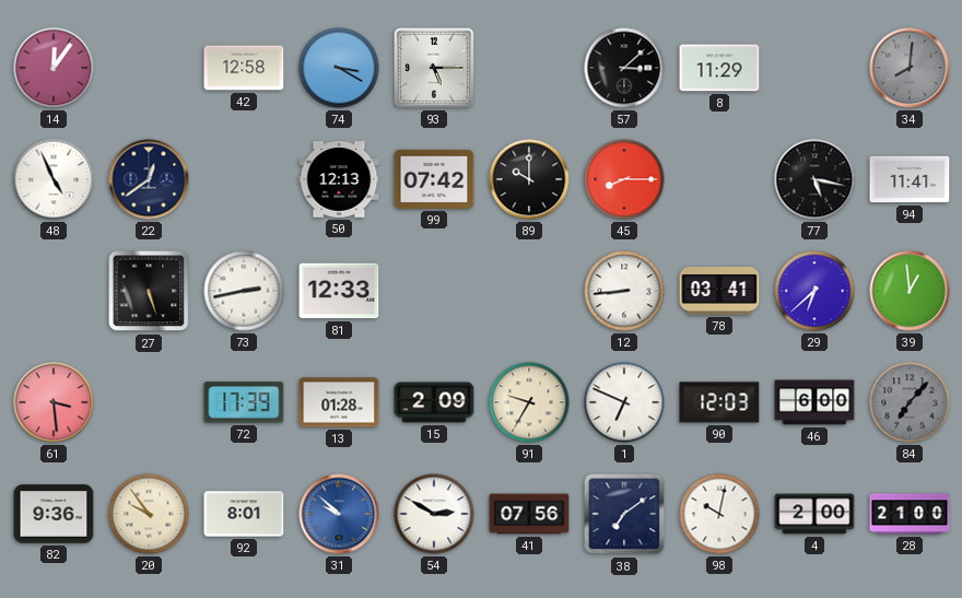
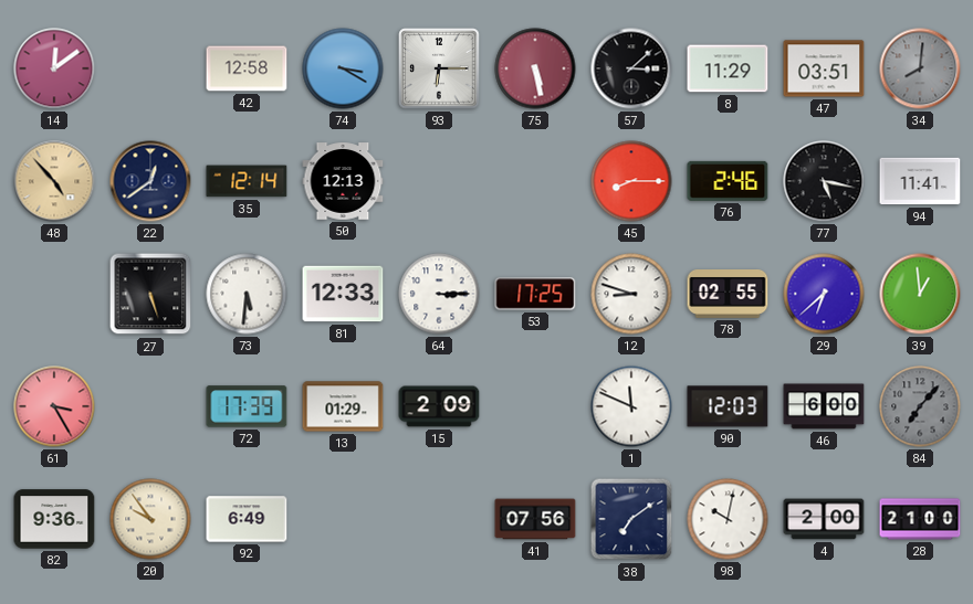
14: 12:06 -> 12:09
93: 5:15 -> 6:15
75: none -> 5:28
47: none -> 03:51
48: 4:56 -> 4:53
48 dial: white -> champagne
35: none -> 12:14
99: 07:42 -> none
89: 10:00 -> none
76: none -> 2:46
73: 2:43 -> 5:31
64: none -> 3:15
53: none -> 17:25
12: 8:44 -> 8:48
78: 03:41 -> 02:55
61: 3:29 -> 3:25
13: 01:28 -> 01:29
91: 9:35 -> none
1: 6:49 -> 11:49
92: 8:01 -> 6:49
31: 9:52 -> none
54: 2:50 -> none
